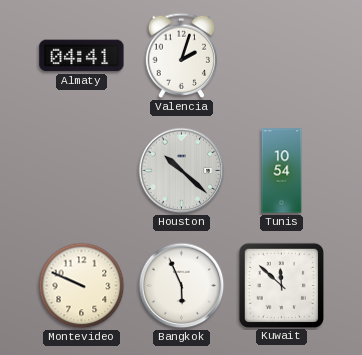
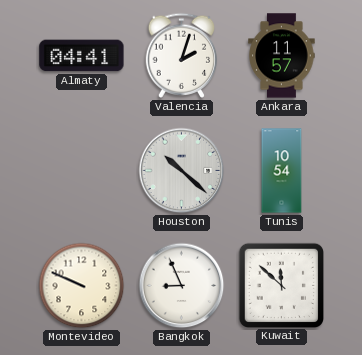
Ankara: none -> 11:57
Bangkok: 5:56 -> 8:56
